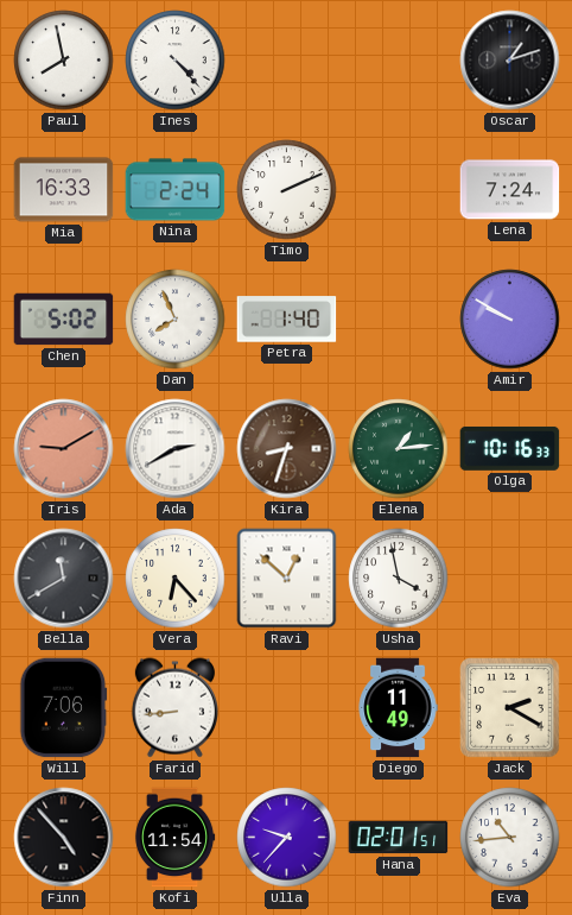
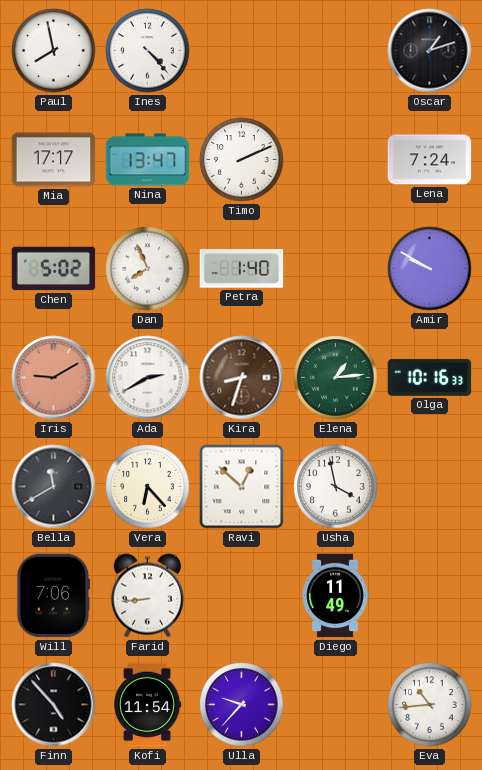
Mia: 16:33 -> 17:17
Nina: 2:24 -> 13:47
Jack: 2:20 -> none
Hana: 02:01 -> none
